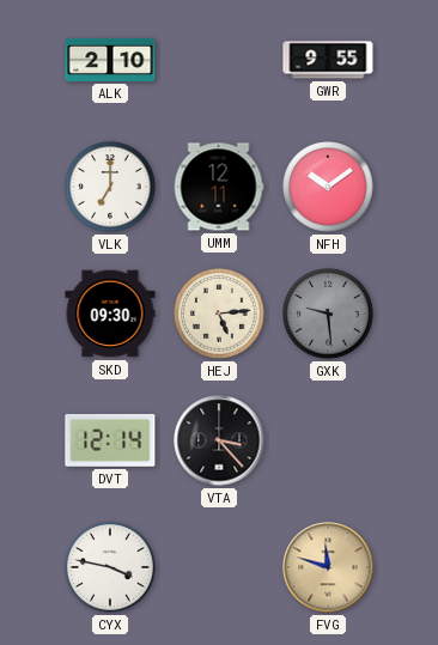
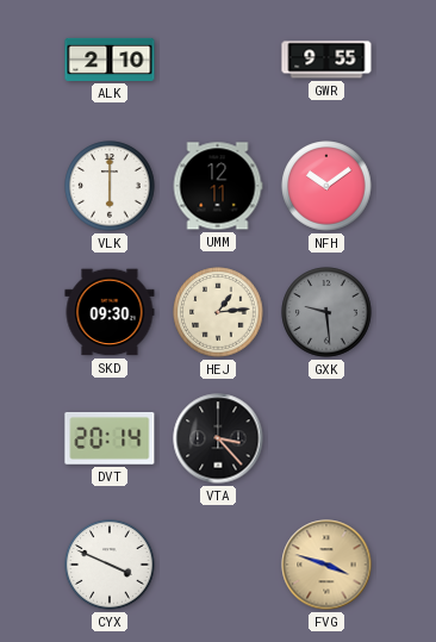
VLK: 7:00 -> 6:00
HEJ: 5:14 -> 1:14
DVT: 12:14 -> 20:14
CYX: 3:47 -> 3:49
FVG: 11:48 -> 3:48
